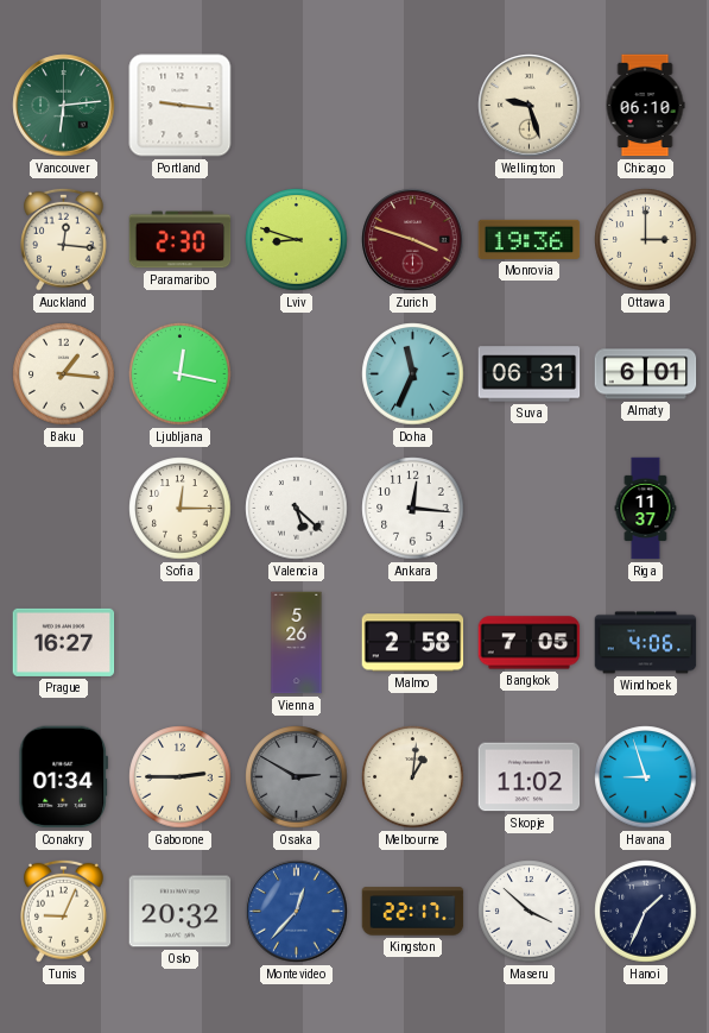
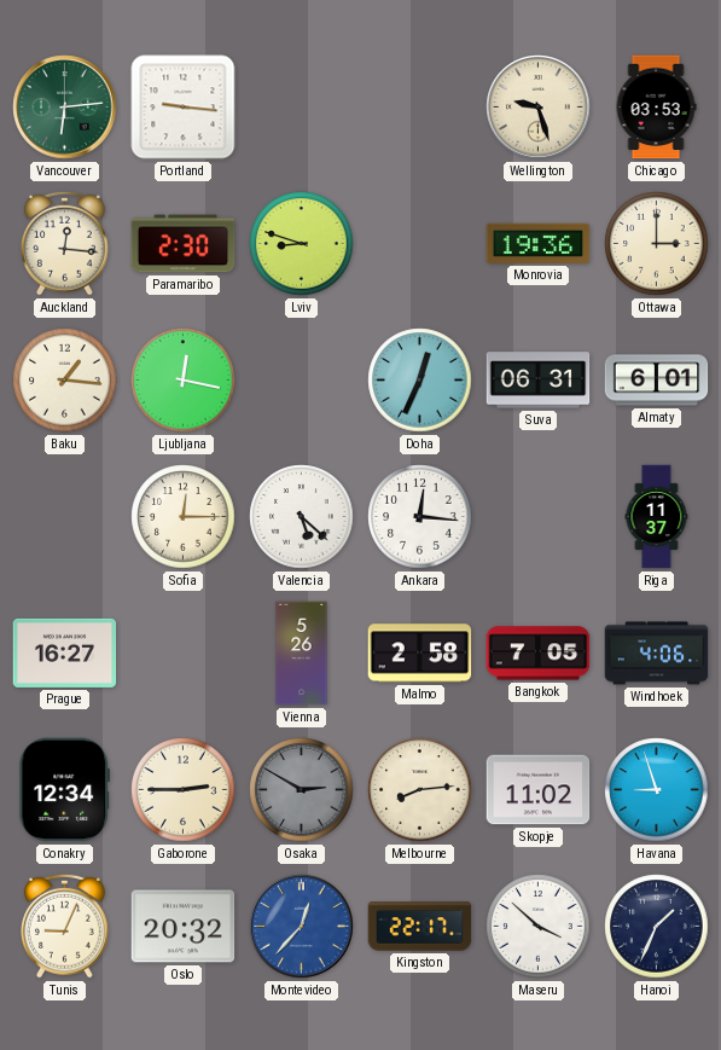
Chicago: 06:10 -> 03:53
Zurich: 3:48 -> none
Doha: 11:34 -> 12:34
Conakry: 01:34 -> 12:34
Melbourne: 1:01 -> 8:14
